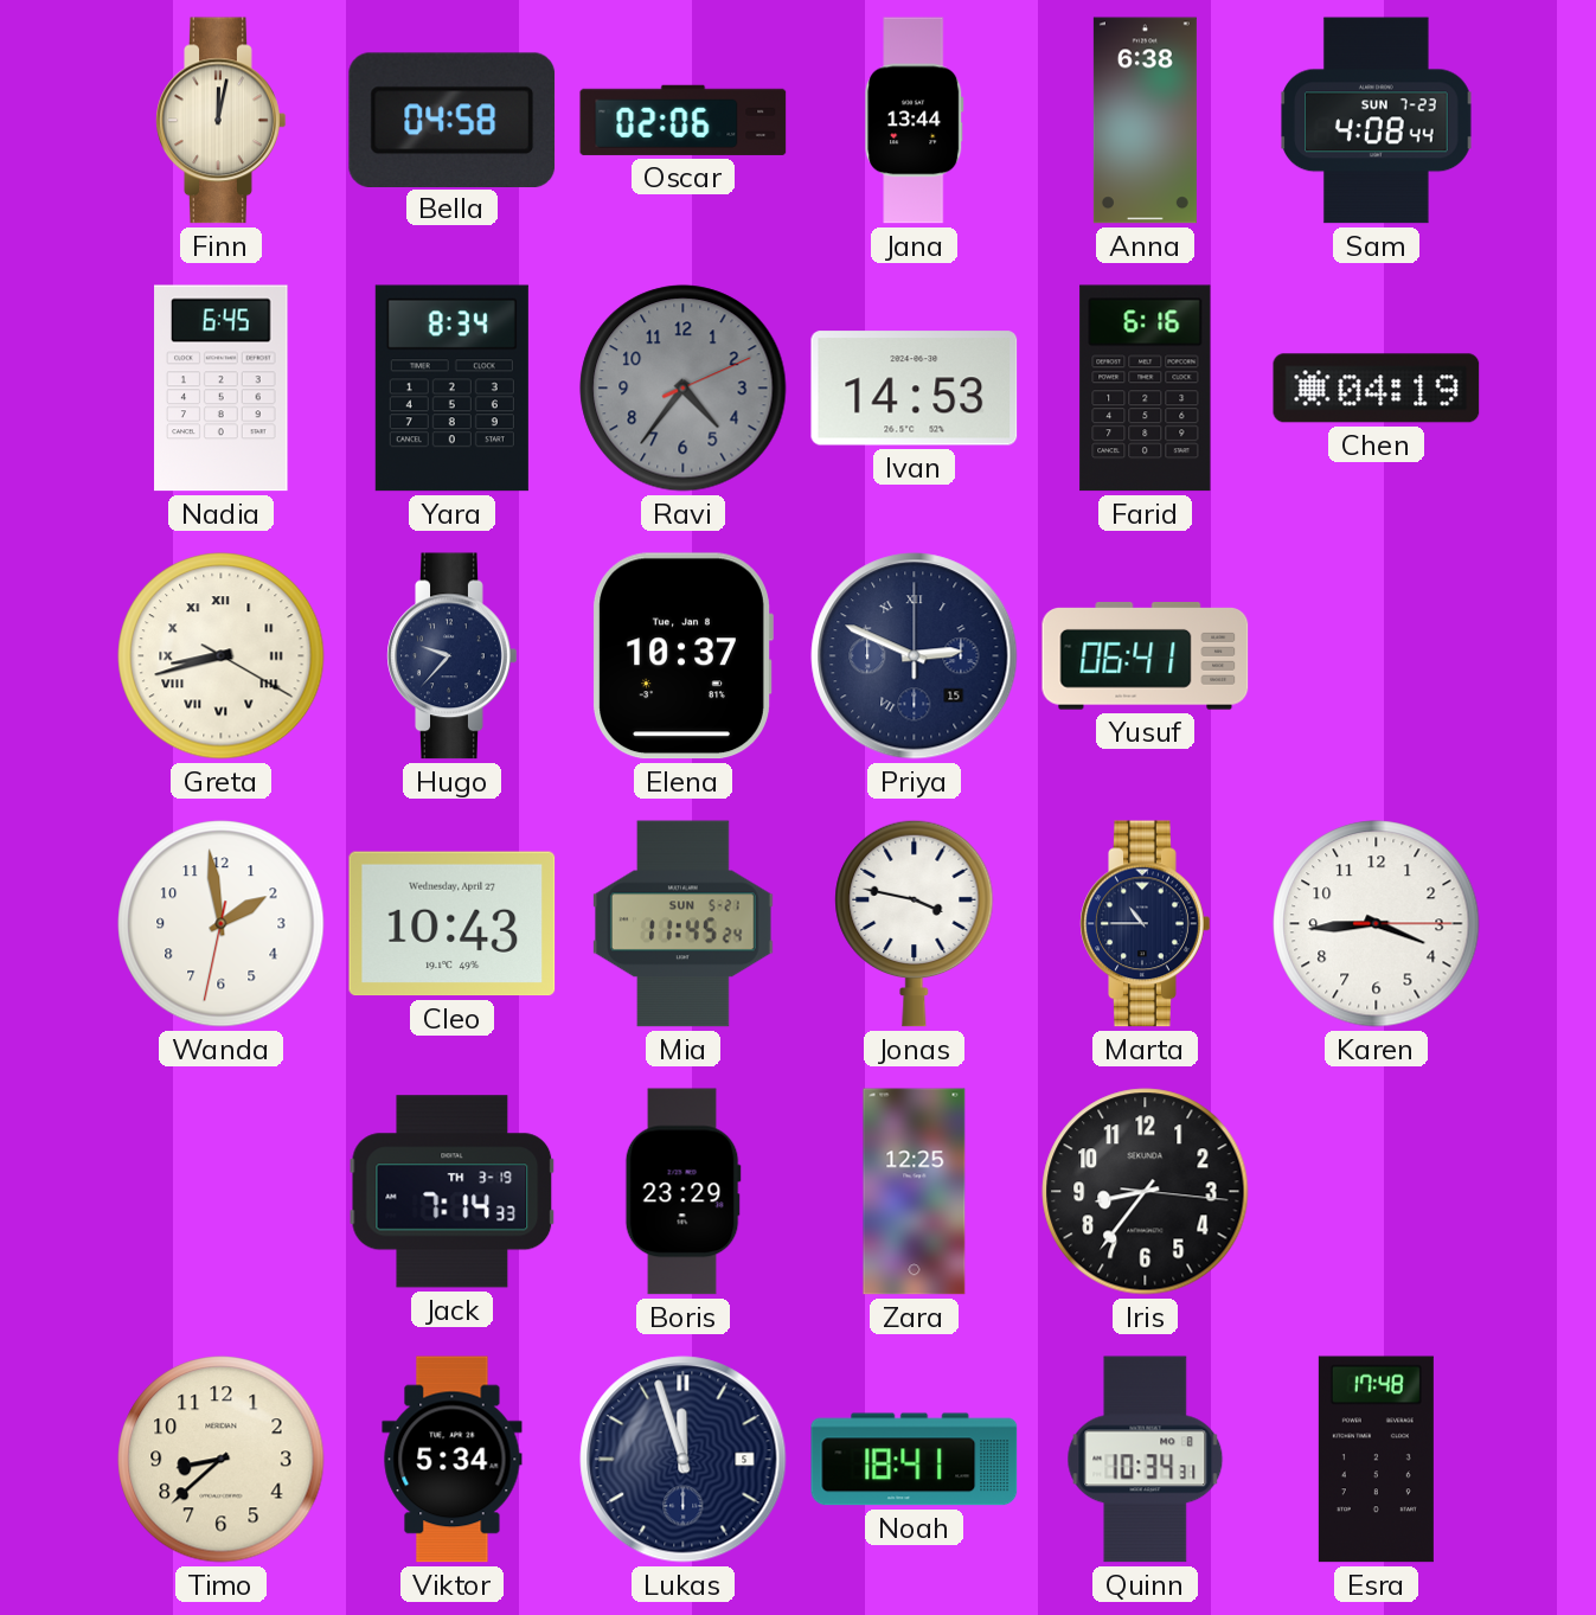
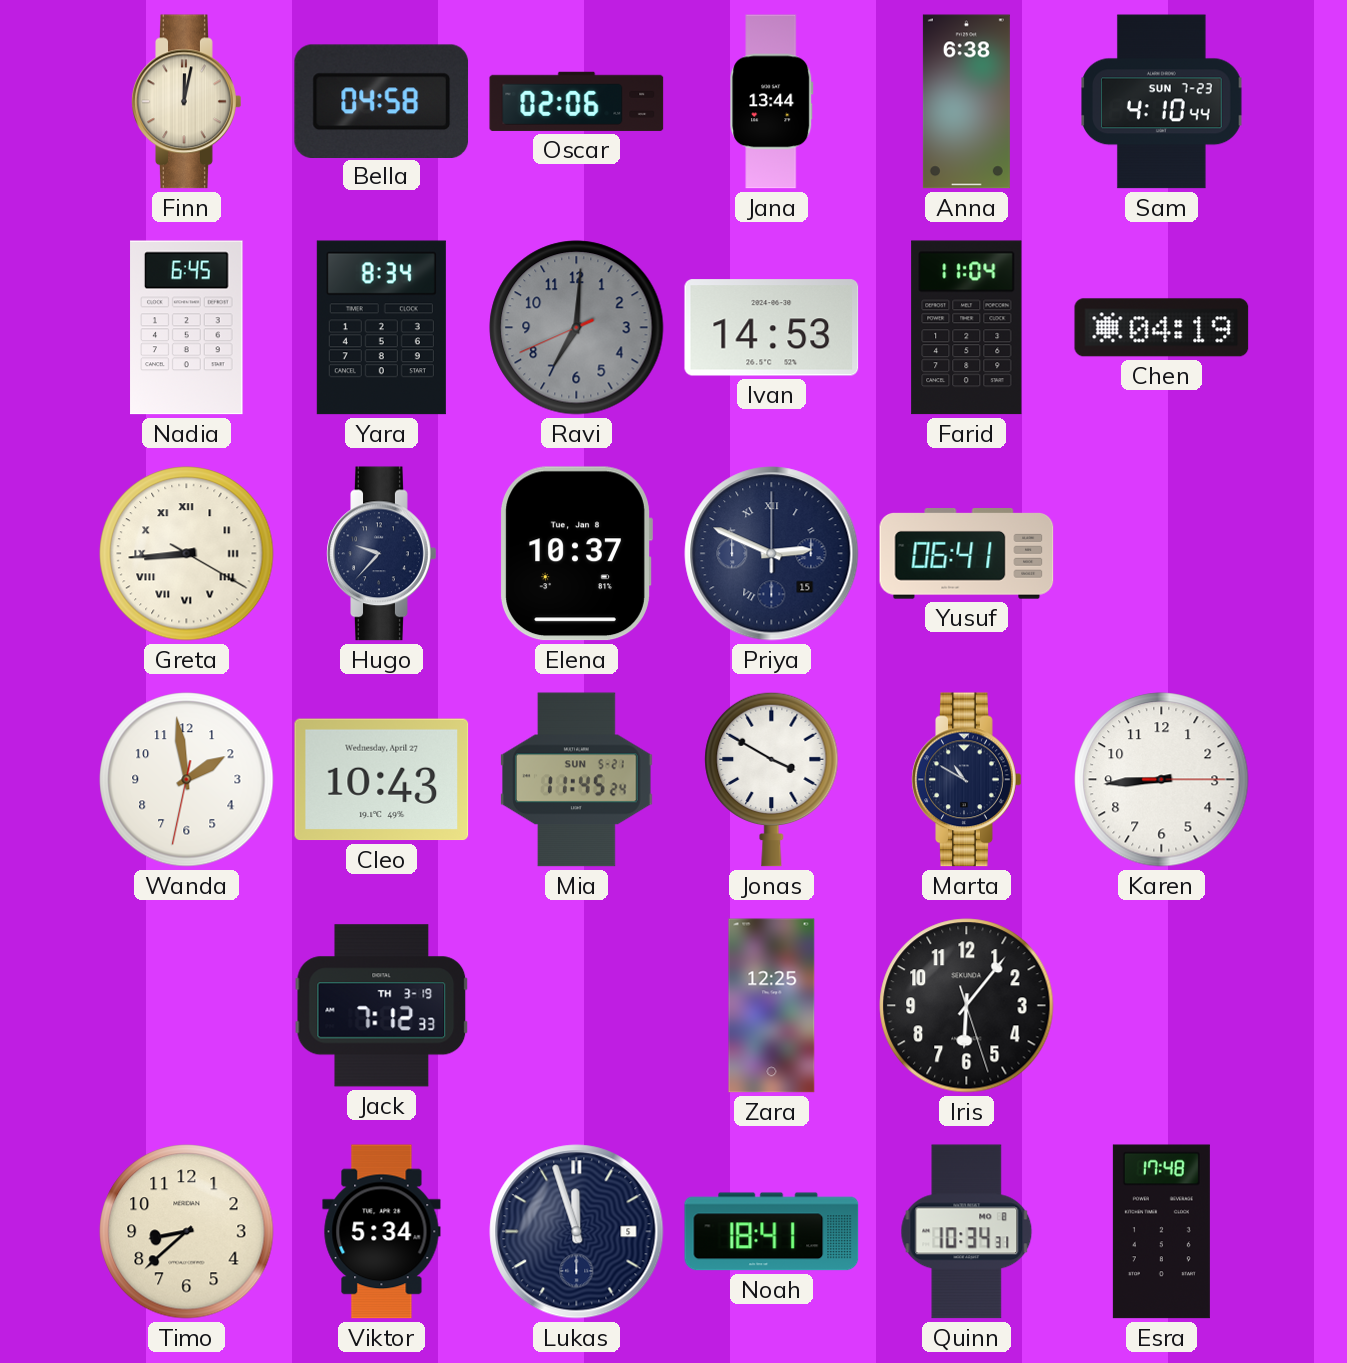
Sam: 4:08 -> 4:10
Ravi: 4:36 -> 7:00
Farid: 6:16 -> 11:04
Greta: 8:42 -> 8:44
Jonas: 3:47 -> 3:50
Marta: 10:45 -> 10:50
Karen: 3:44 -> 8:44
Jack: 7:14 -> 7:12
Boris: 23:29 -> none
Iris: 8:36 -> 6:06
